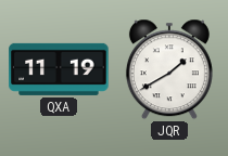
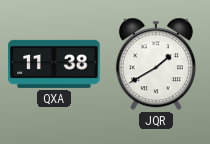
QXA: 11:19 -> 11:38
